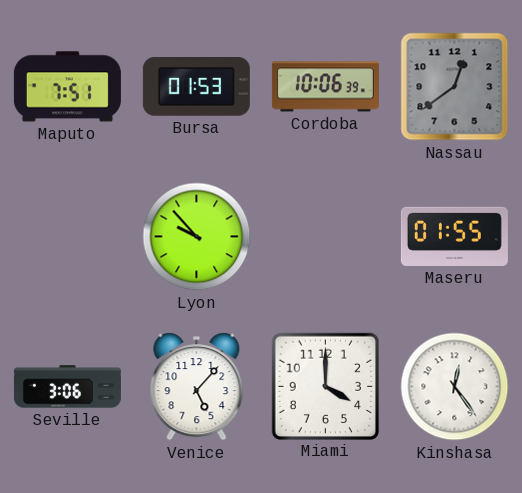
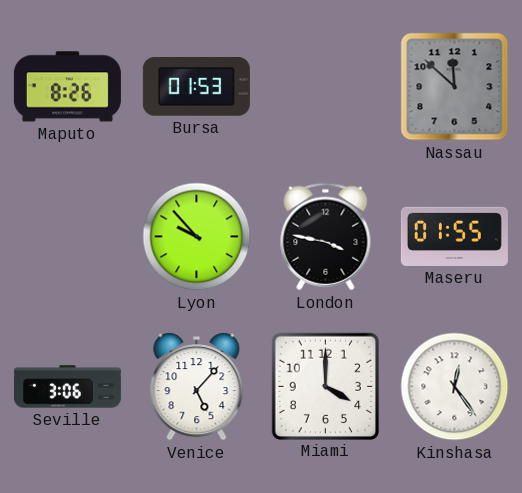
Maputo: 7:51 -> 8:26
Cordoba: 10:06 -> none
Nassau: 12:39 -> 11:52
London: none -> 3:47
